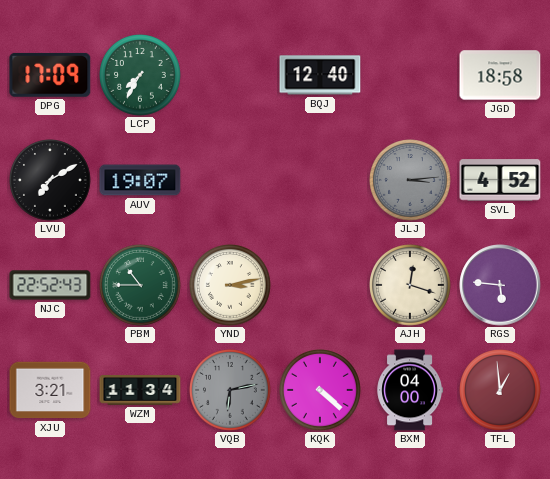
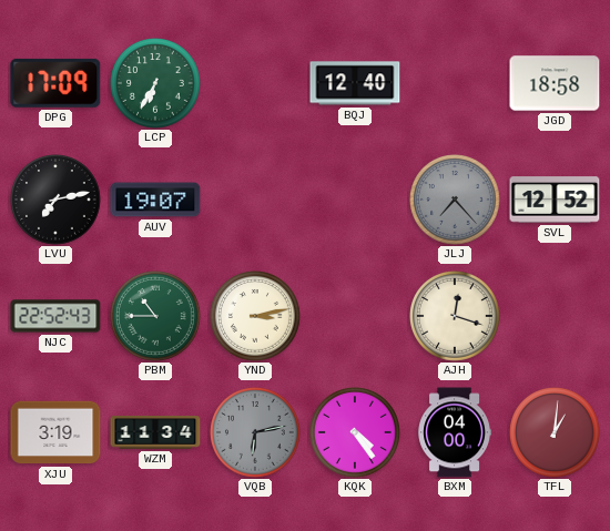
LCP: 7:35 -> 6:35
LVU: 7:10 -> 7:13
JLJ: 3:14 -> 7:23
SVL: 4:52 -> 12:52
RGS: 5:46 -> none
XJU: 3:21 -> 3:19
KQK: 4:22 -> 4:24
TFL: 12:59 -> 1:01
